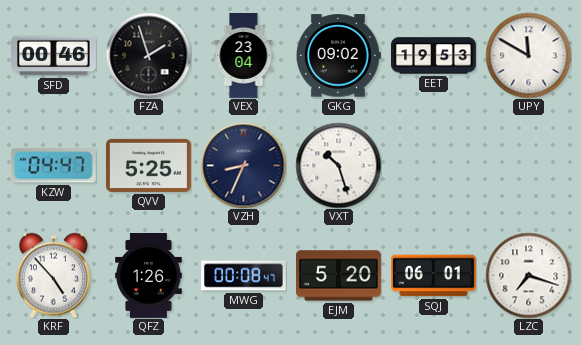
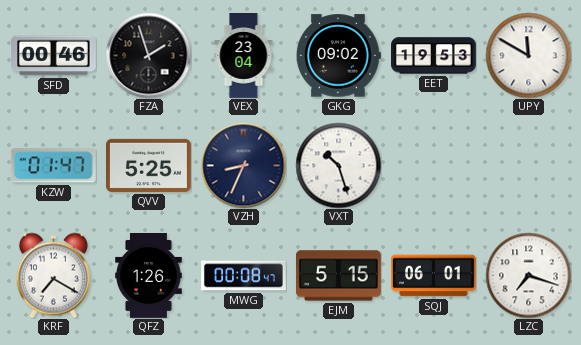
KZW: 04:47 -> 01:47
KRF: 4:53 -> 7:20
EJM: 5:20 -> 5:15
